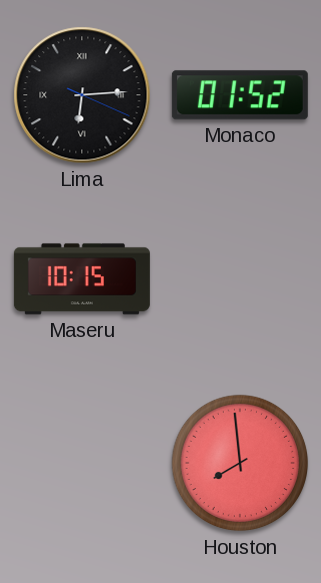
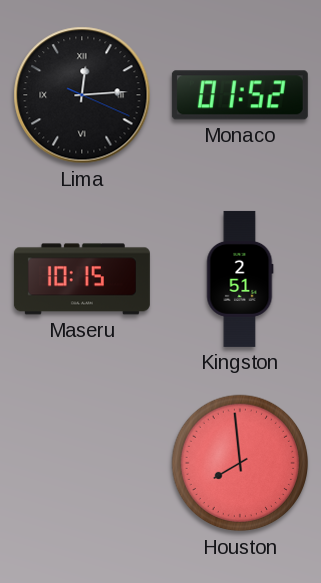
Lima: 6:14 -> 12:14
Kingston: none -> 2:51
